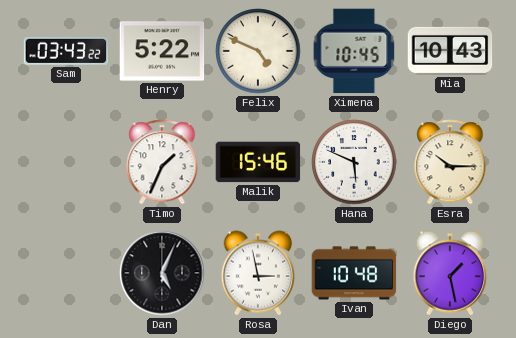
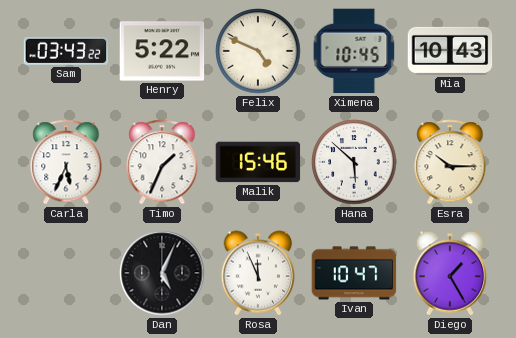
Carla: none -> 5:34
Hana: 5:49 -> 5:52
Rosa: 2:58 -> 11:56
Ivan: 10:48 -> 10:47
Diego: 1:28 -> 1:25
